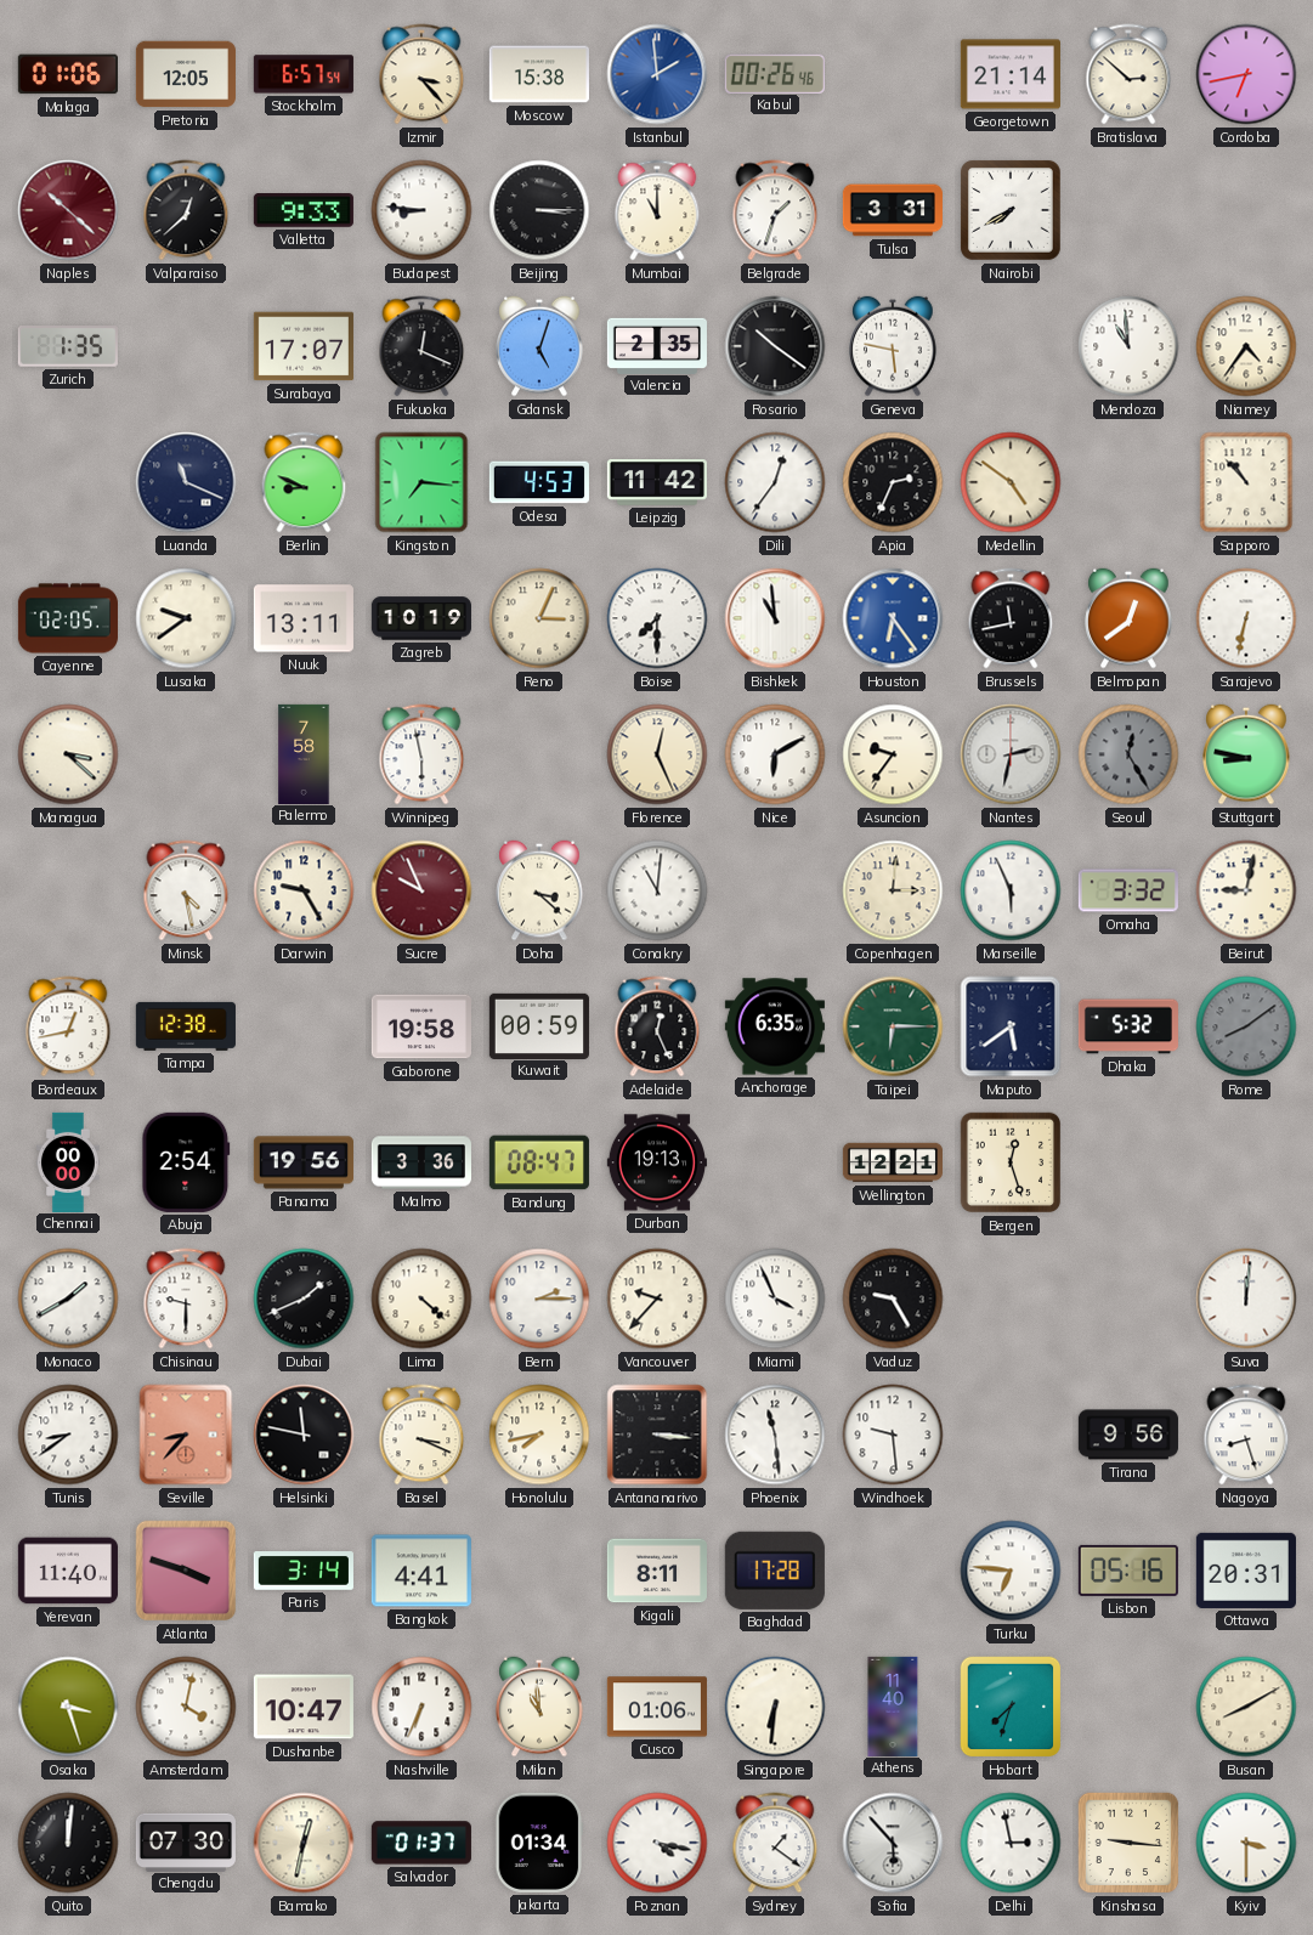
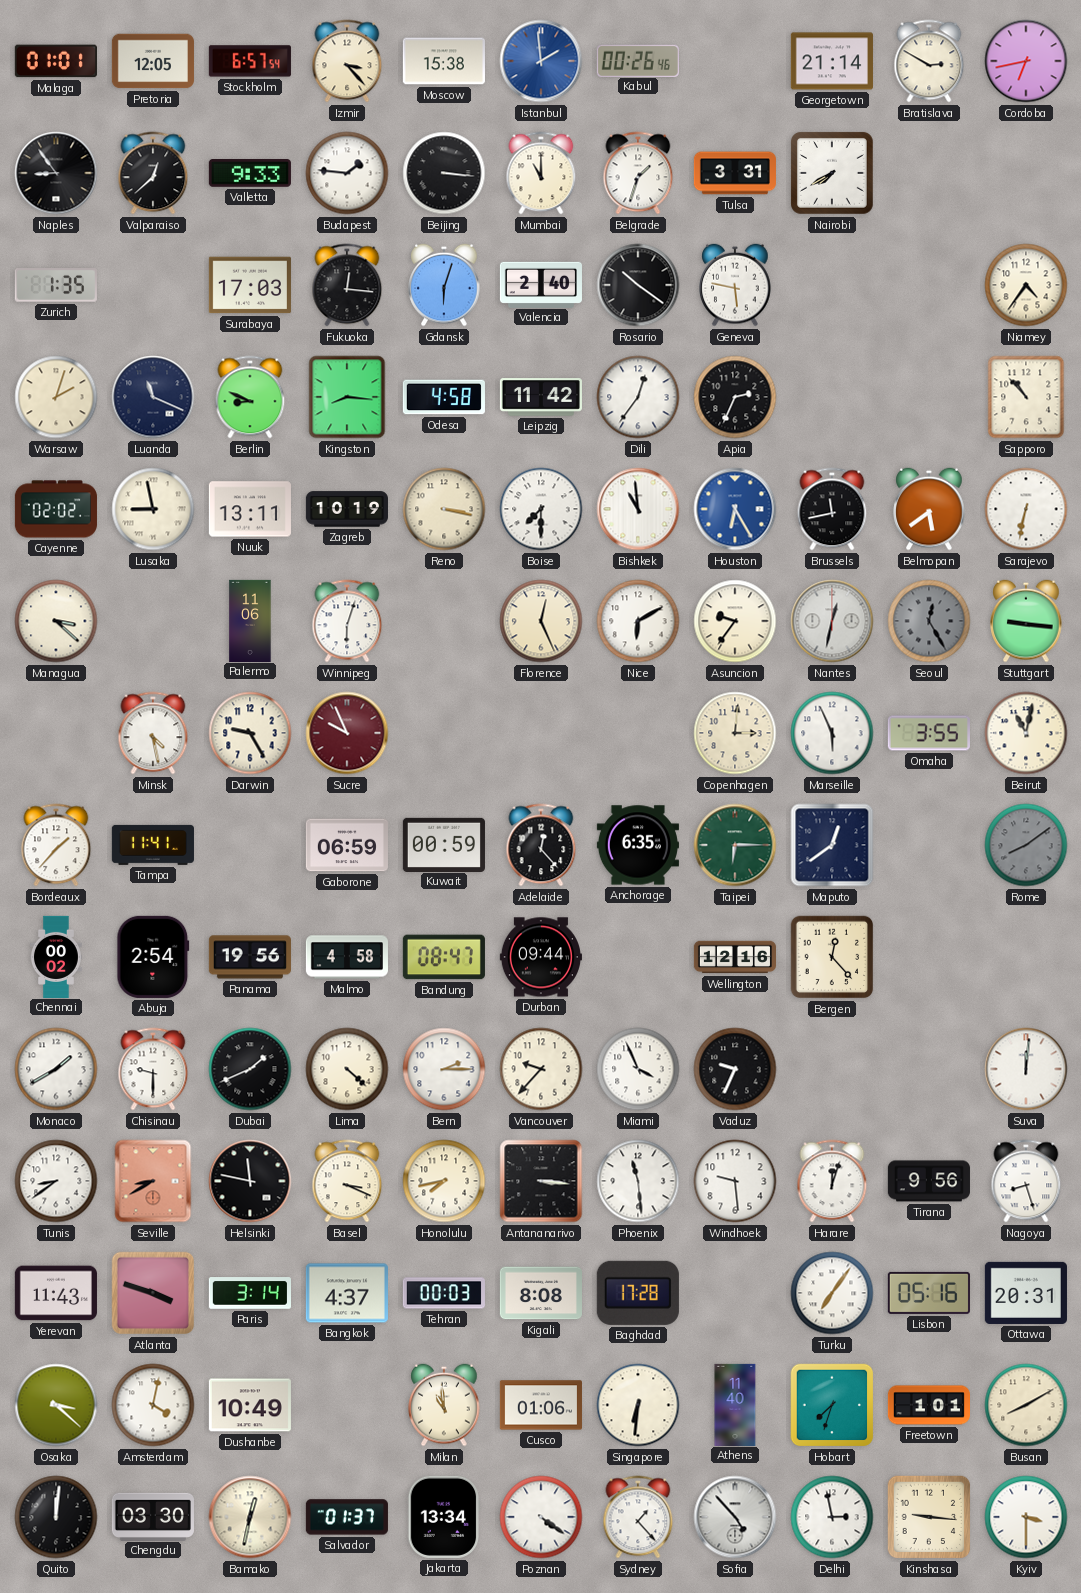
Malaga: 01:06 -> 01:01
Bratislava: 2:52 -> 2:50
Naples: 10:22 -> 8:54
Naples dial: burgundy -> black
Budapest: 8:46 -> 1:46
Beijing: 3:15 -> 3:16
Surabaya: 17:07 -> 17:03
Fukuoka: 12:19 -> 12:16
Gdansk: 5:03 -> 6:03
Valencia: 2:35 -> 2:40
Mendoza: 10:59 -> none
Warsaw: none -> 2:03
Kingston: 7:16 -> 8:16
Odesa: 4:53 -> 4:58
Medellin: 4:51 -> none
Cayenne: 02:05 -> 02:02
Lusaka: 9:39 -> 8:58
Reno: 3:04 -> 3:17
Houston: 6:24 -> 6:25
Belmopan: 12:39 -> 5:39
Palermo: 7:58 -> 11:06
Winnipeg: 5:58 -> 6:03
Nantes: 2:32 -> 12:32
Stuttgart: 8:47 -> 9:16
Doha: 3:22 -> none
Conakry: 11:01 -> none
Omaha: 3:32 -> 3:55
Beirut: 9:02 -> 11:02
Bordeaux: 12:43 -> 1:37
Tampa: 12:38 -> 11:41
Gaborone: 19:58 -> 06:59
Adelaide: 12:26 -> 12:23
Maputo: 5:39 -> 12:39
Dhaka: 5:32 -> none
Chennai: 00:00 -> 00:02
Malmo: 3:36 -> 4:58
Durban: 19:13 -> 09:44
Wellington: 12:21 -> 12:16
Bergen: 12:27 -> 12:23
Vaduz: 9:25 -> 9:34
Seville: 8:37 -> 8:40
Harare: none -> 12:03
Yerevan: 11:40 -> 11:43
Bangkok: 4:41 -> 4:37
Tehran: none -> 00:03
Kigali: 8:11 -> 8:08
Turku: 6:46 -> 7:06
Osaka: 3:27 -> 3:22
Dushanbe: 10:47 -> 10:49
Nashville: 6:34 -> none
Freetown: none -> 1:01
Chengdu: 07:30 -> 03:30
Jakarta: 01:34 -> 13:34
Poznan: 4:17 -> 4:21
Sydney: 1:21 -> 1:23
Sofia: 5:53 -> 4:53
